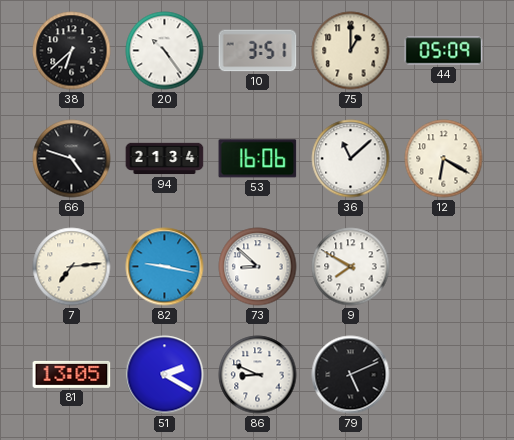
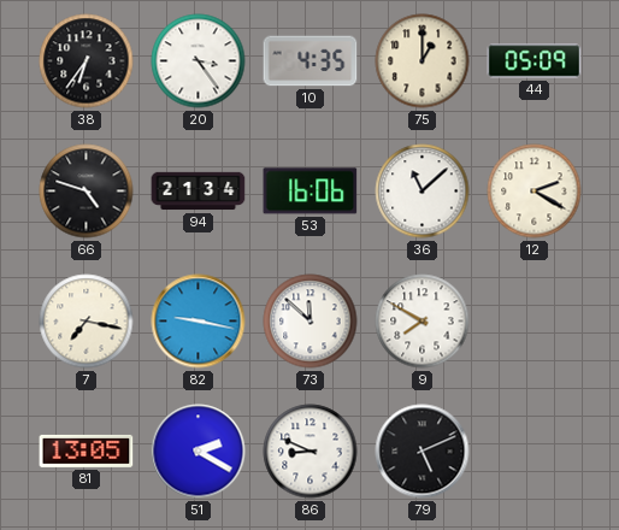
38: 6:38 -> 6:36
20: 10:24 -> 3:24
10: 3:51 -> 4:35
12: 6:20 -> 2:20
7: 7:14 -> 7:17
73: 8:52 -> 11:52
